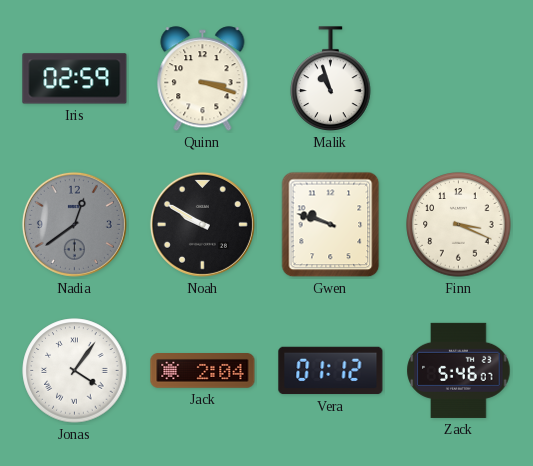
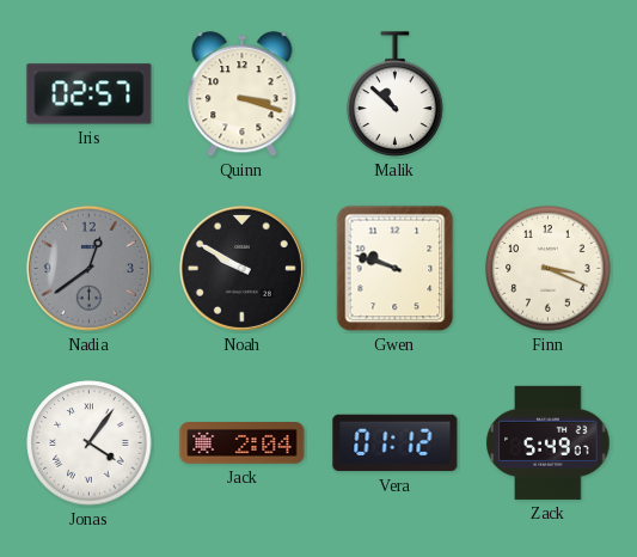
Iris: 02:59 -> 02:57
Malik: 10:57 -> 10:52
Zack: 5:46 -> 5:49
